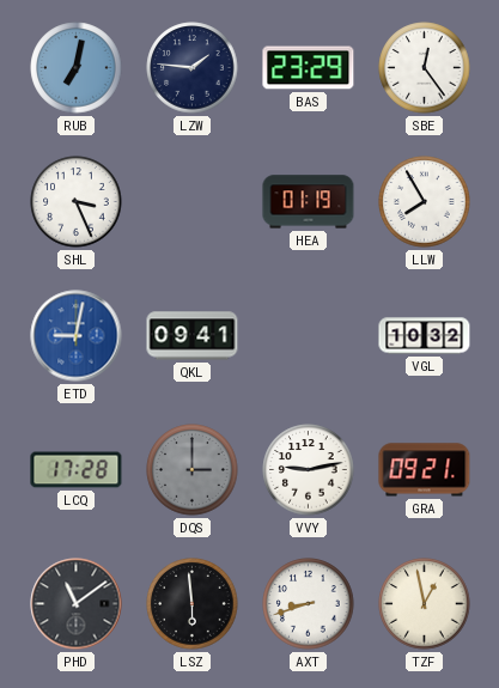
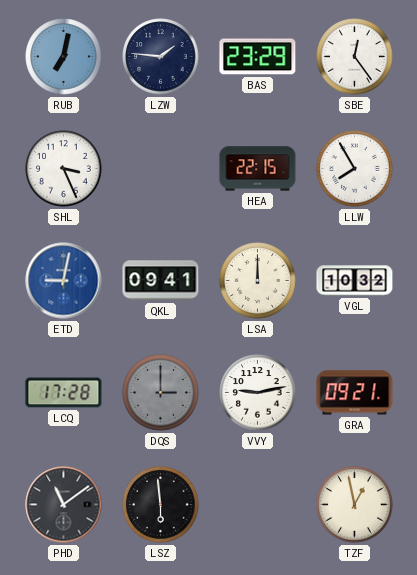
HEA: 01:19 -> 22:15
LSA: none -> 12:00
AXT: 8:42 -> none
